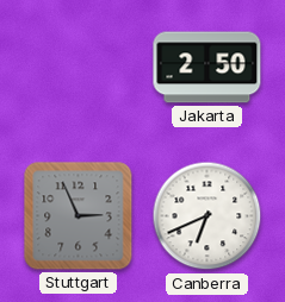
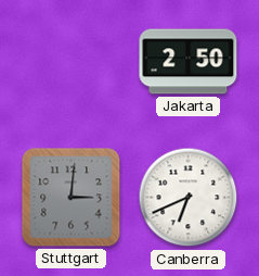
Stuttgart: 2:56 -> 3:01
